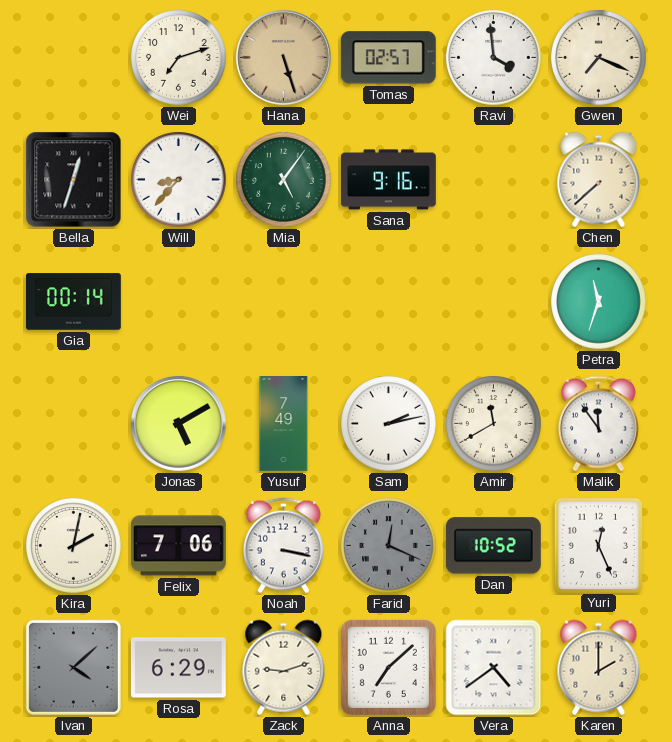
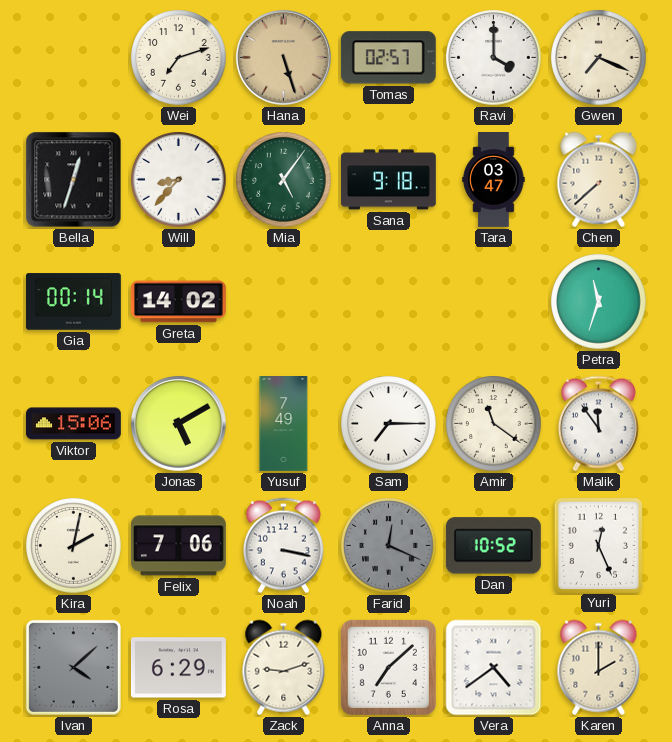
Ravi: 3:59 -> 4:00
Sana: 9:16 -> 9:18
Tara: none -> 03:47
Greta: none -> 14:02
Viktor: none -> 15:06
Sam: 2:13 -> 7:15
Amir: 11:40 -> 11:21
